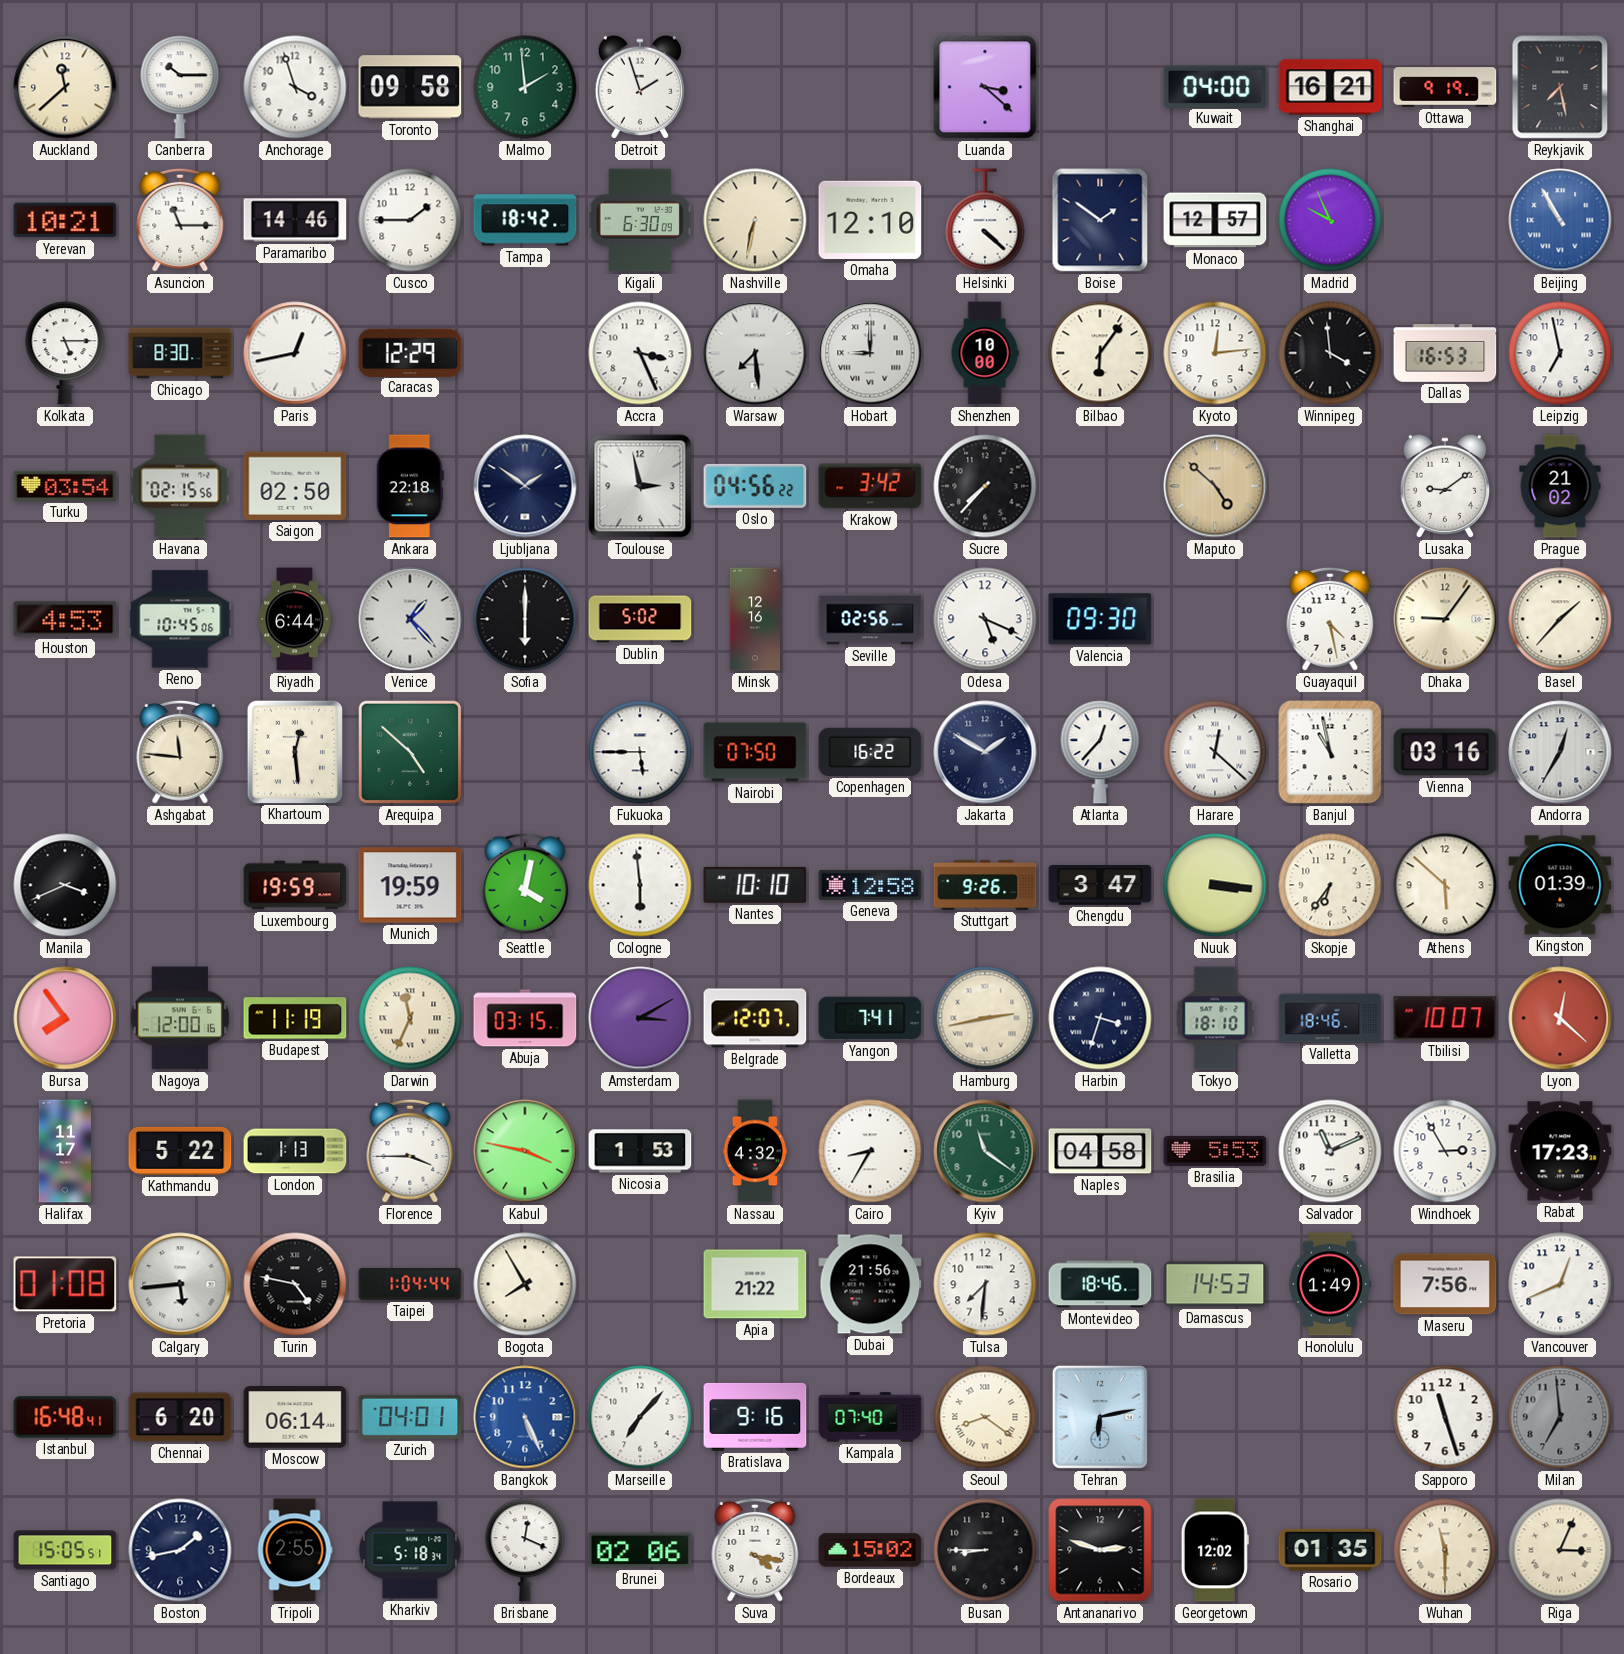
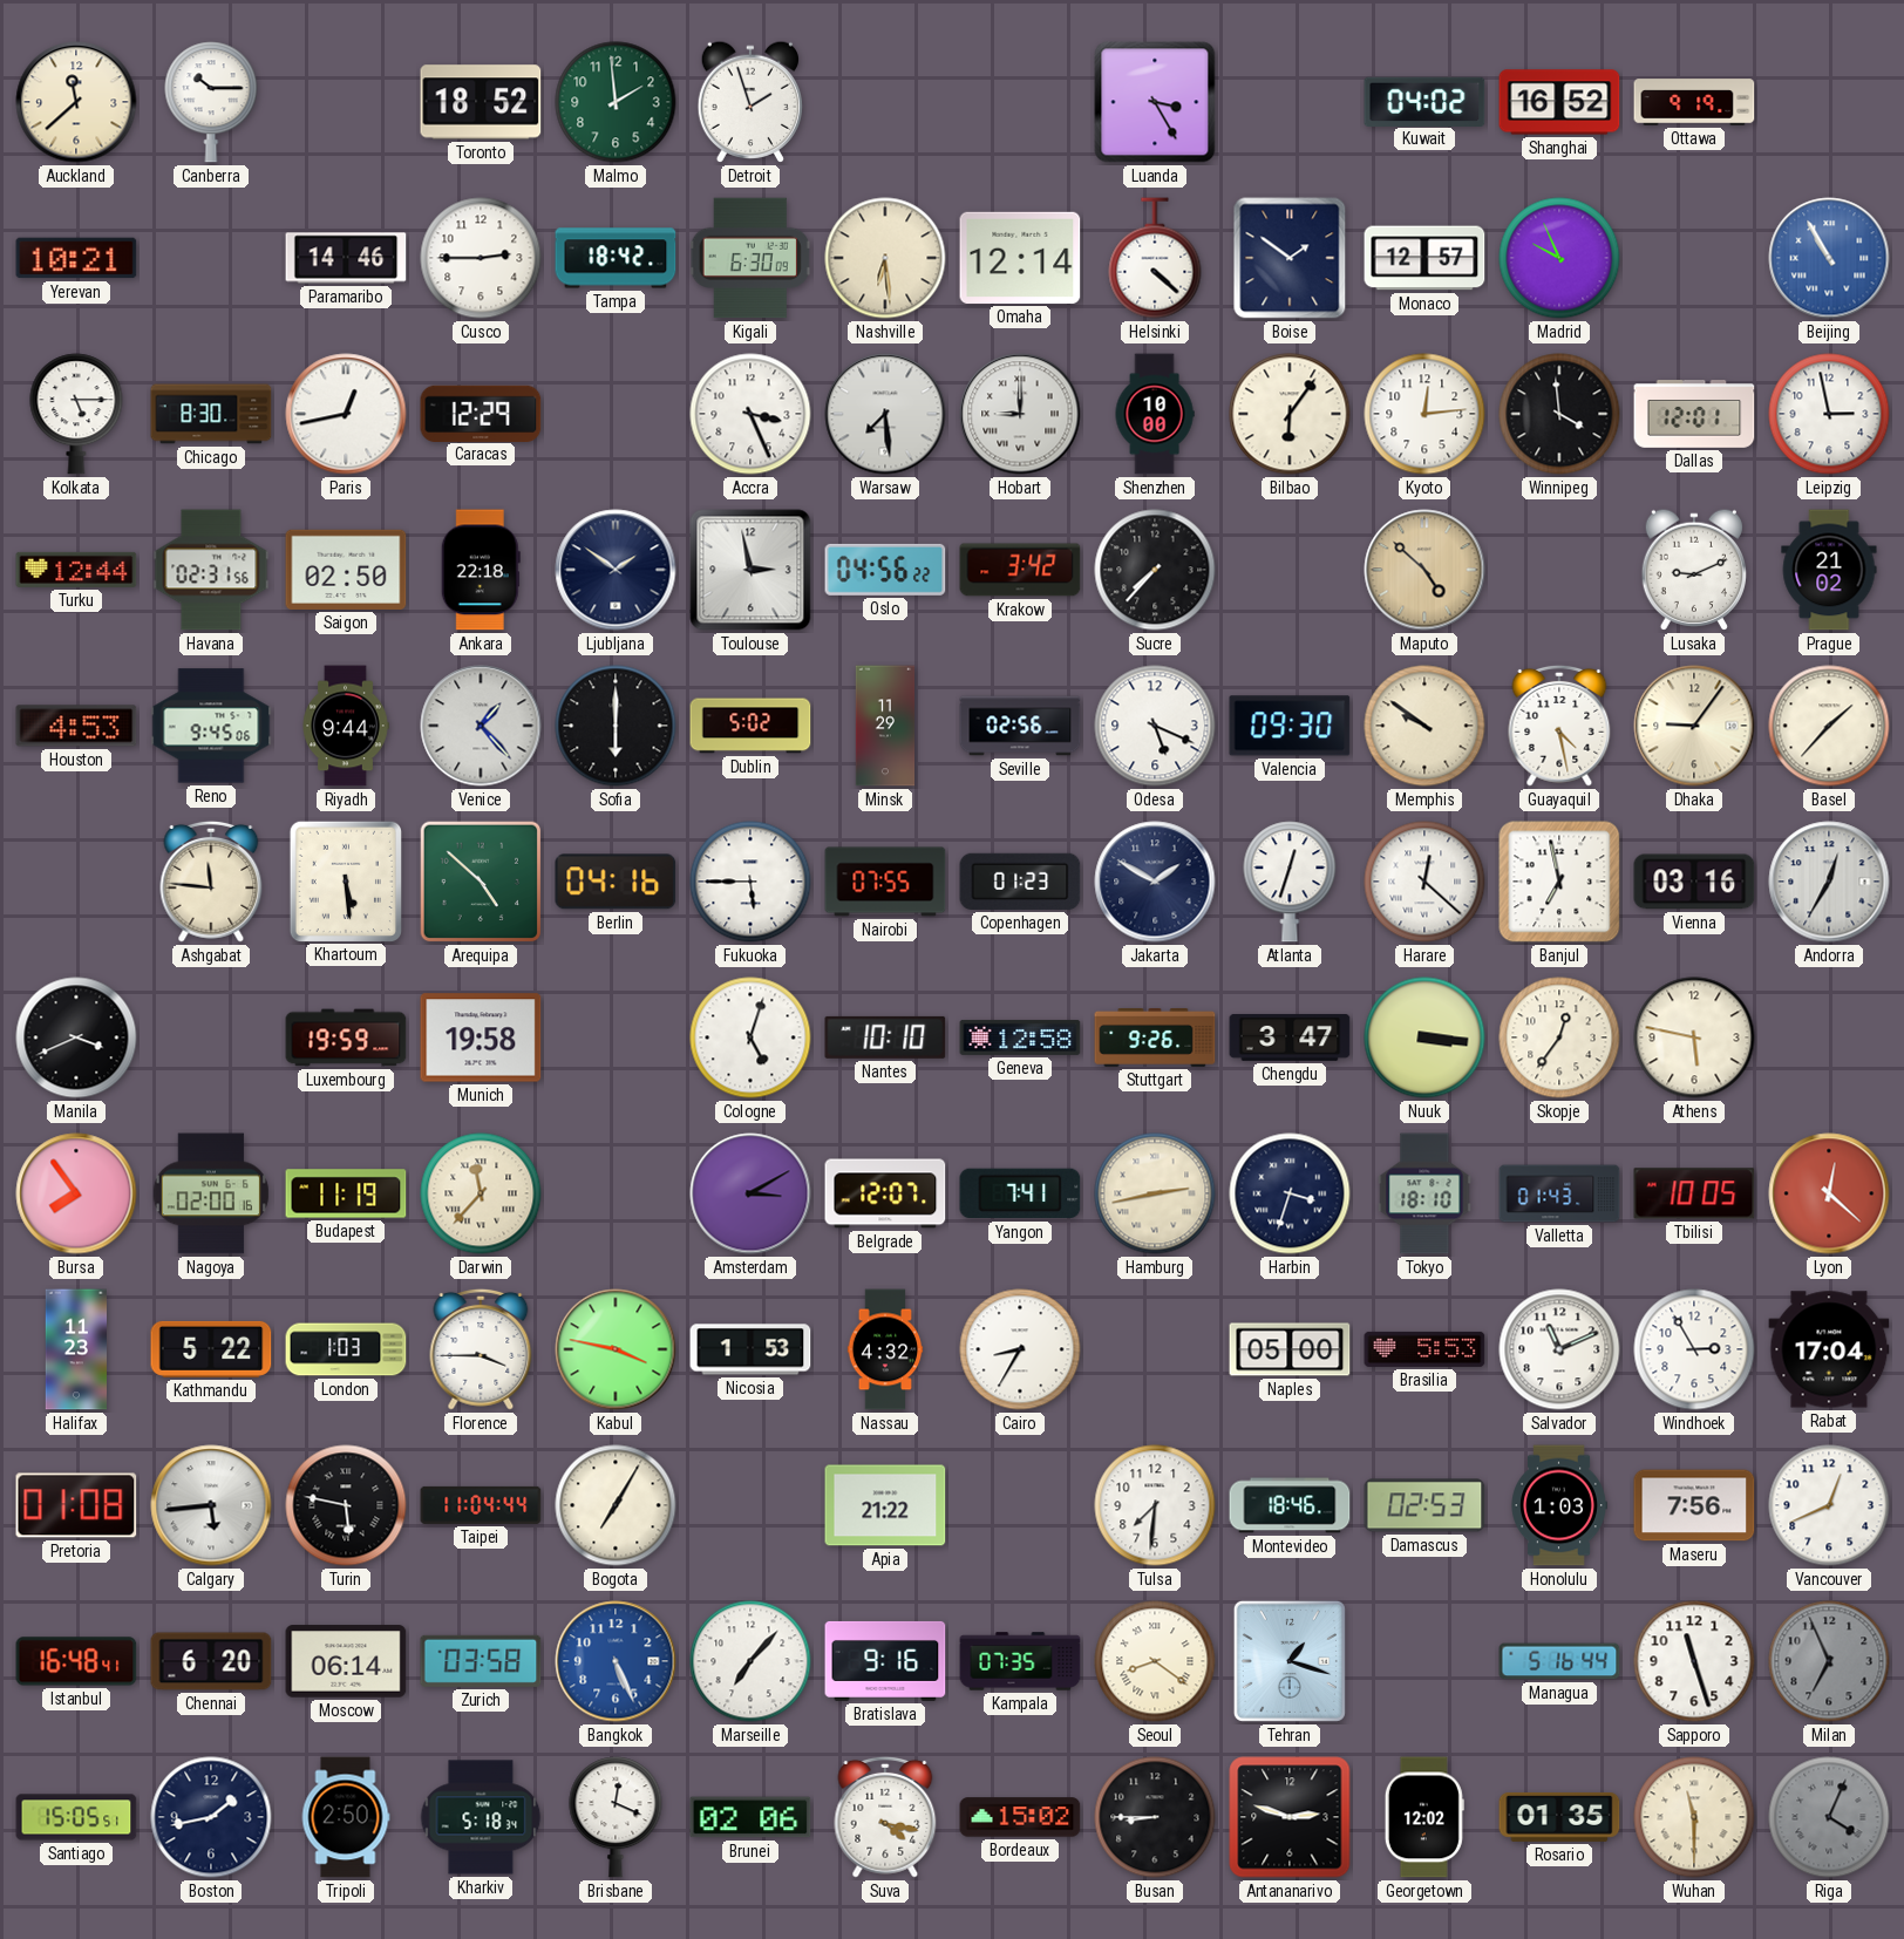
Anchorage: 3:57 -> none
Toronto: 09:58 -> 18:52
Luanda: 3:22 -> 3:25
Kuwait: 04:00 -> 04:02
Shanghai: 16:21 -> 16:52
Reykjavik: 7:28 -> none
Asuncion: 11:15 -> none
Cusco: 1:45 -> 2:45
Nashville: 6:32 -> 6:29
Omaha: 12:10 -> 12:14
Dallas: 16:53 -> 12:01
Leipzig: 6:58 -> 2:58
Turku: 03:54 -> 12:44
Havana: 02:15 -> 02:31
Lusaka: 9:09 -> 9:11
Reno: 10:45 -> 9:45
Riyadh: 6:44 -> 9:44
Minsk: 12:16 -> 11:29
Memphis: none -> 9:51
Khartoum: 12:29 -> 5:29
Berlin: none -> 04:16
Nairobi: 07:50 -> 07:55
Copenhagen: 16:22 -> 01:23
Atlanta: 12:37 -> 12:33
Banjul: 10:58 -> 6:58
Munich: 19:59 -> 19:58
Seattle: 4:02 -> none
Cologne: 5:59 -> 5:03
Skopje: 6:36 -> 12:36
Athens: 5:52 -> 5:47
Kingston: 01:39 -> none
Nagoya: 12:00 -> 02:00
Darwin: 11:34 -> 11:37
Abuja: 03:15 -> none
Valletta: 18:46 -> 01:43
Tbilisi: 10:07 -> 10:05
Halifax: 11:17 -> 11:23
London: 1:13 -> 1:03
Kyiv: 11:21 -> none
Naples: 04:58 -> 05:00
Rabat: 17:23 -> 17:04
Turin: 4:47 -> 5:47
Taipei: 1:04 -> 11:04
Bogota: 7:55 -> 7:05
Dubai: 21:56 -> none
Damascus: 14:53 -> 02:53
Honolulu: 1:49 -> 1:03
Zurich: 04:01 -> 03:58
Kampala: 07:40 -> 07:35
Tehran: 6:13 -> 1:18
Managua: none -> 5:16
Milan: 6:59 -> 6:56
Tripoli: 2:55 -> 2:50
Riga: 3:04 -> 4:04
Riga dial: cream -> grey
